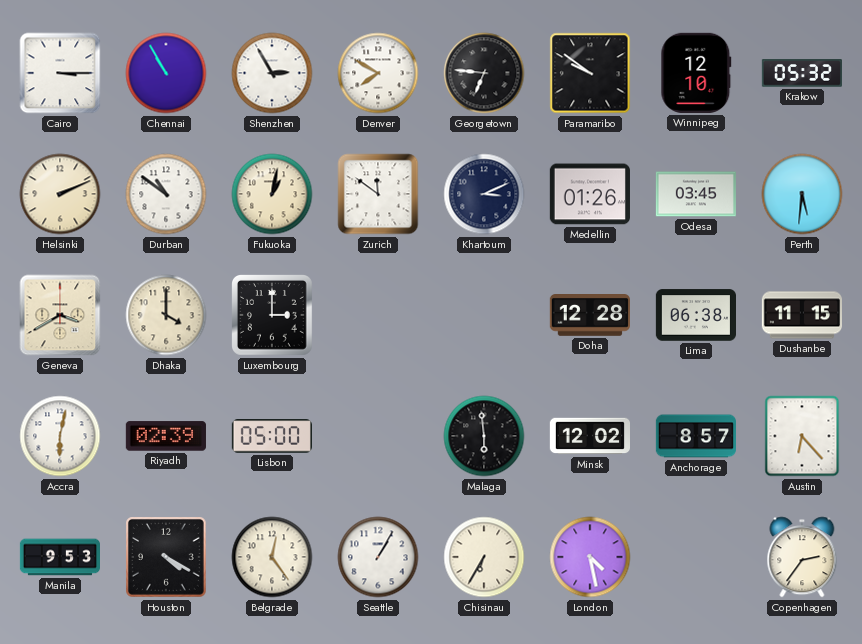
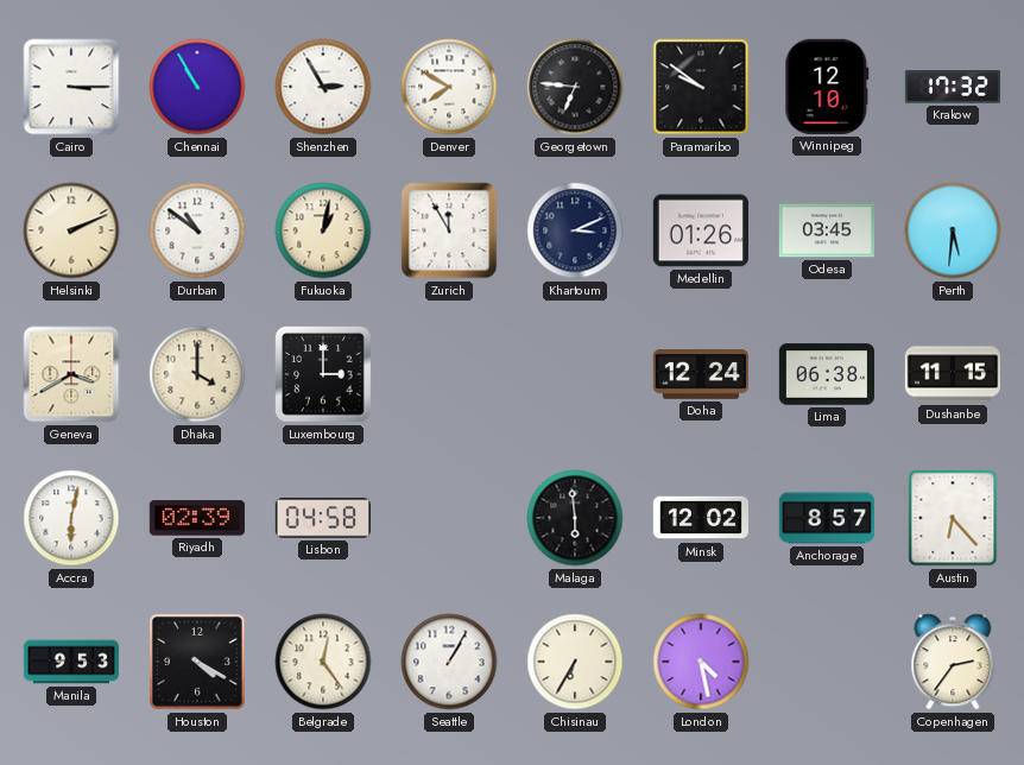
Krakow: 05:32 -> 17:32
Zurich: 11:51 -> 11:55
Doha: 12:28 -> 12:24
Lisbon: 05:00 -> 04:58
